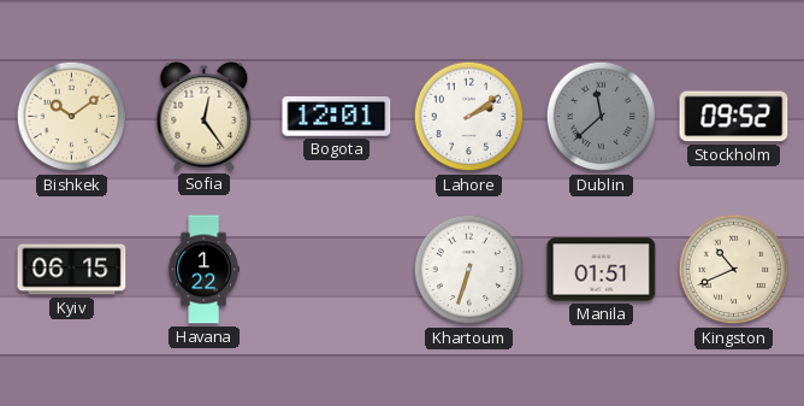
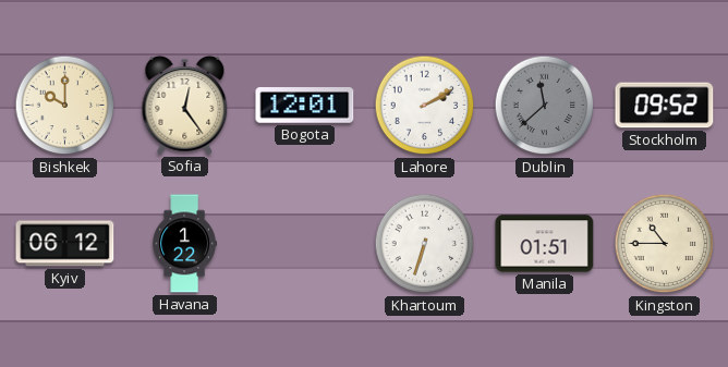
Bishkek: 10:09 -> 10:00
Lahore: 2:09 -> 2:10
Kyiv: 06:15 -> 06:12
Kingston: 10:41 -> 10:45
